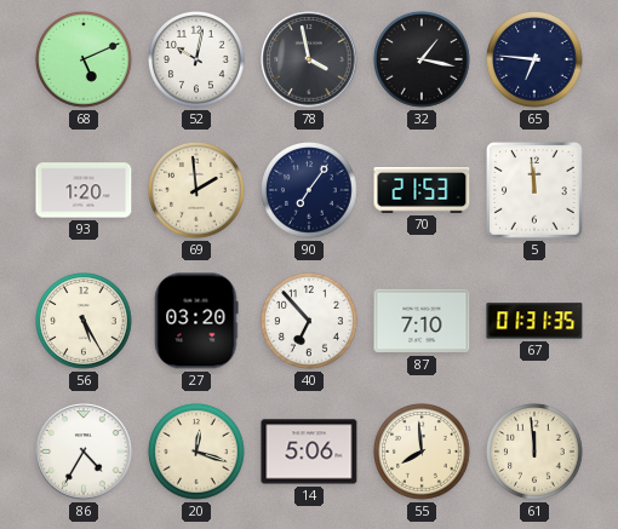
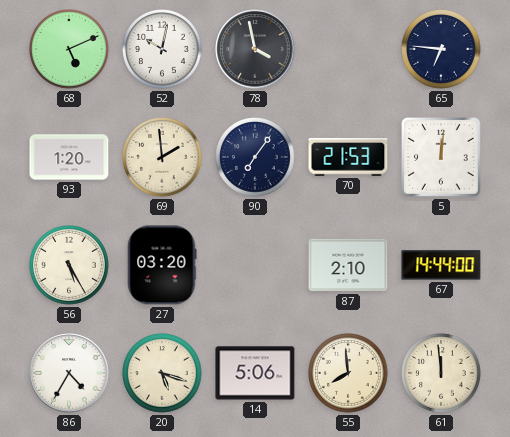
32: 1:17 -> none
5: 11:59 -> 12:01
40: 6:53 -> none
87: 7:10 -> 2:10
67: 01:31 -> 14:44
20: 12:18 -> 5:18
